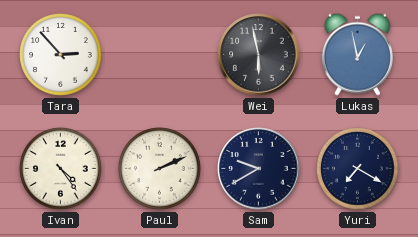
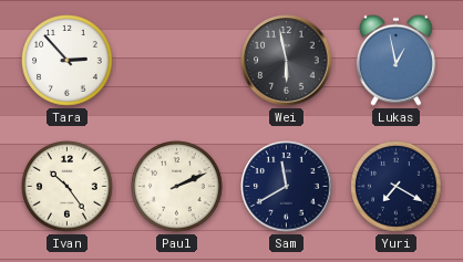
Ivan: 4:24 -> 10:24
Sam: 9:40 -> 11:40
